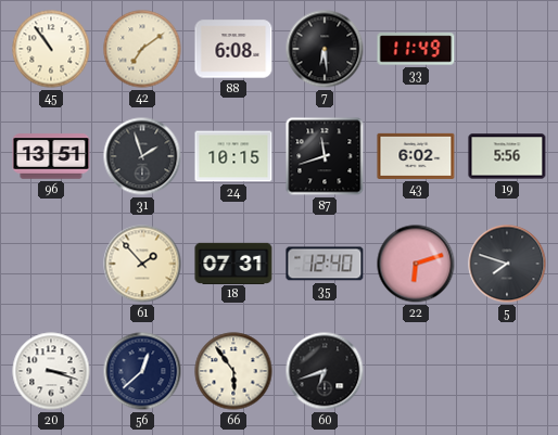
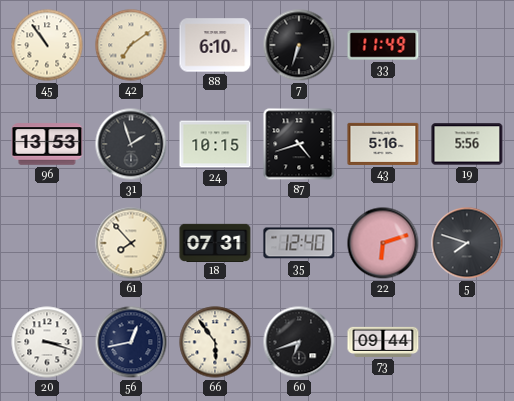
88: 6:08 -> 6:10
7: 6:29 -> 6:33
96: 13:51 -> 13:53
87: 11:42 -> 4:42
43: 6:02 -> 5:16
61: 1:53 -> 7:53
56: 12:38 -> 12:43
73: none -> 09:44
